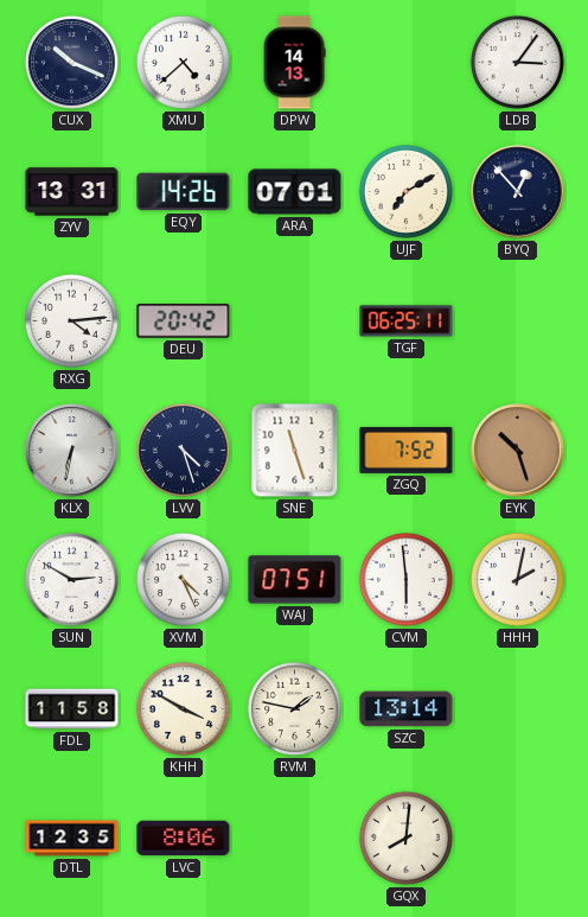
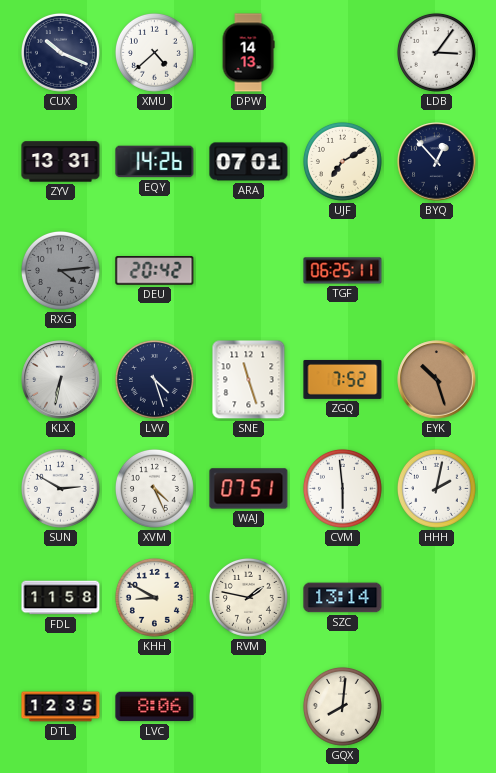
RXG dial: white -> grey
KHH: 3:50 -> 8:50
